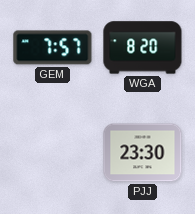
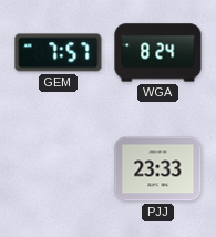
WGA: 8:20 -> 8:24
PJJ: 23:30 -> 23:33
